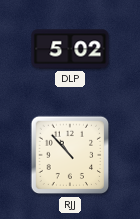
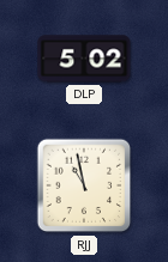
RJJ: 10:53 -> 10:58
